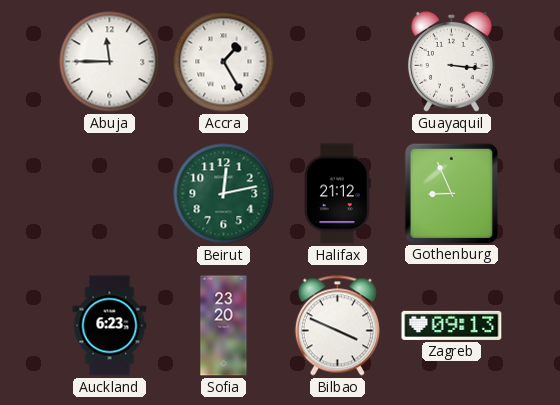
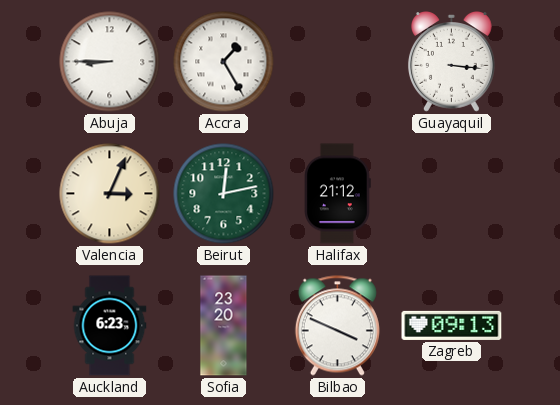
Abuja: 11:45 -> 8:45
Valencia: none -> 3:04
Gothenburg: 8:56 -> none
